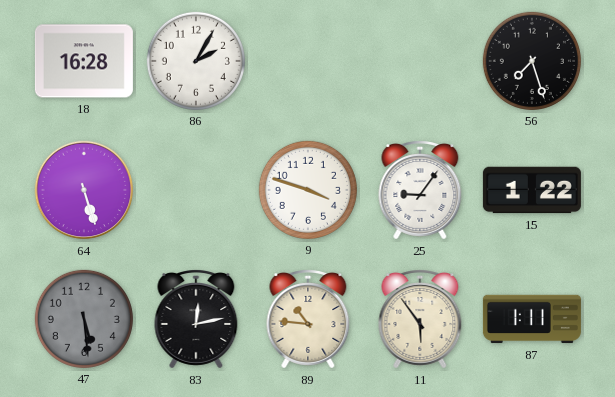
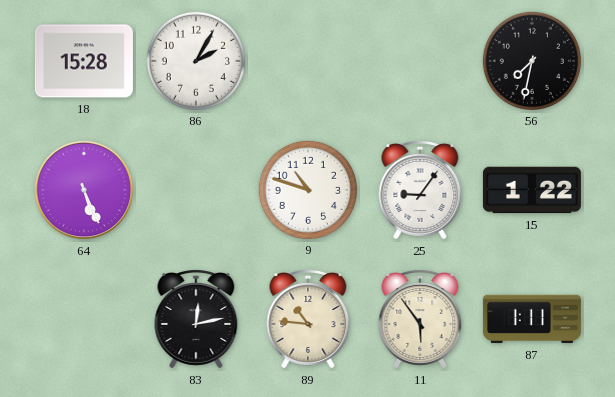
18: 16:28 -> 15:28
56: 7:27 -> 7:32
64: 5:27 -> 5:26
9: 3:48 -> 10:48
47: 5:29 -> none
